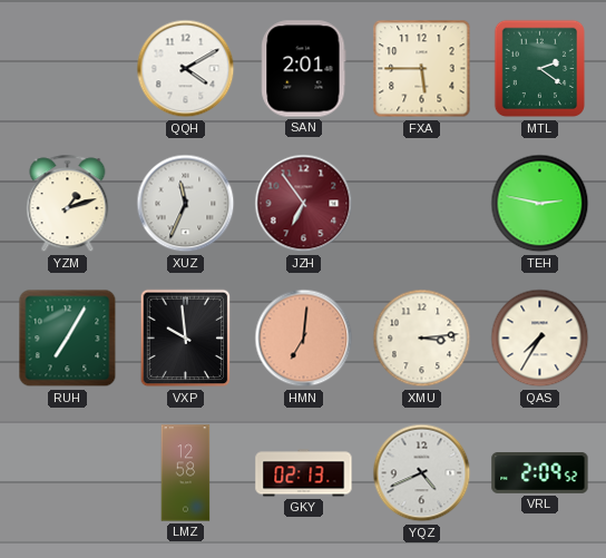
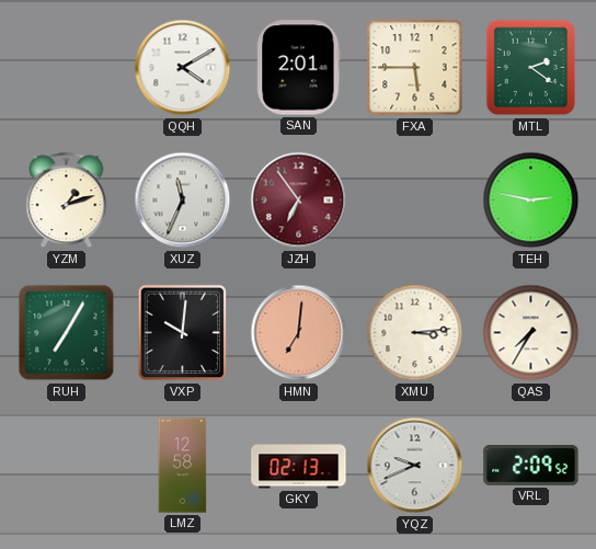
VXP: 9:59 -> 10:01
YQZ: 4:41 -> 9:41
